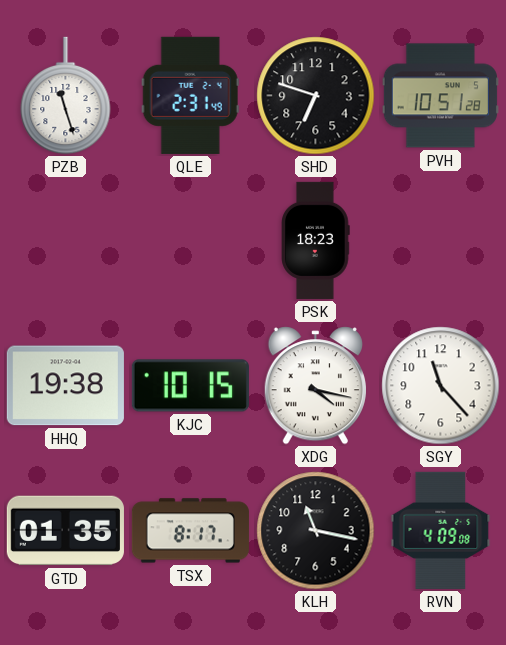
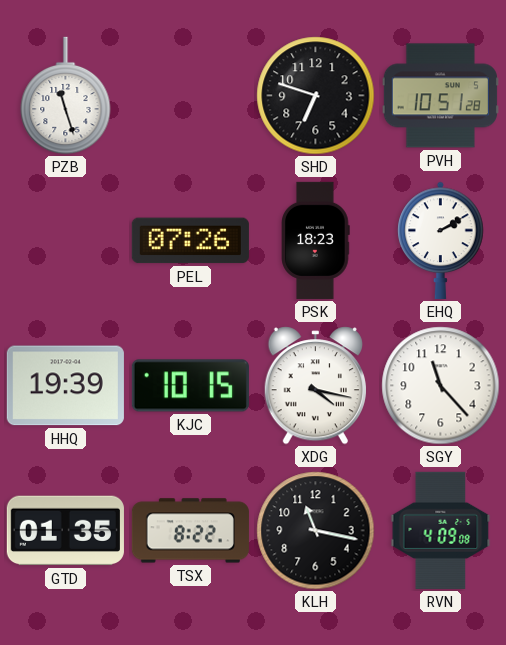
QLE: 2:31 -> none
PEL: none -> 07:26
EHQ: none -> 2:10
HHQ: 19:38 -> 19:39
TSX: 8:17 -> 8:22
